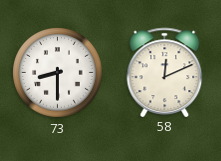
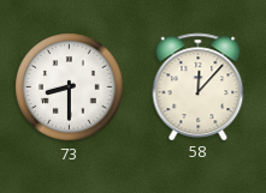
58: 12:11 -> 12:07
